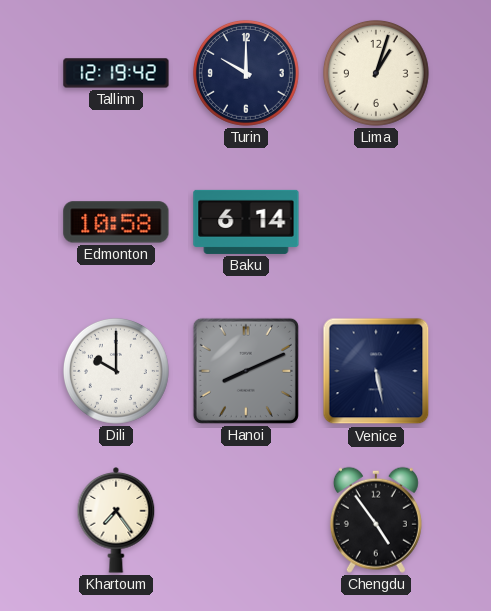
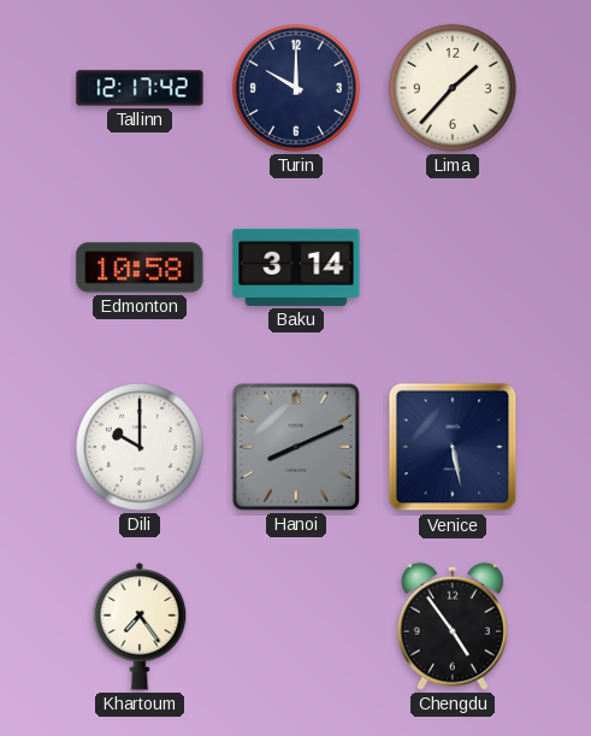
Tallinn: 12:19 -> 12:17
Lima: 1:03 -> 1:37
Baku: 6:14 -> 3:14
